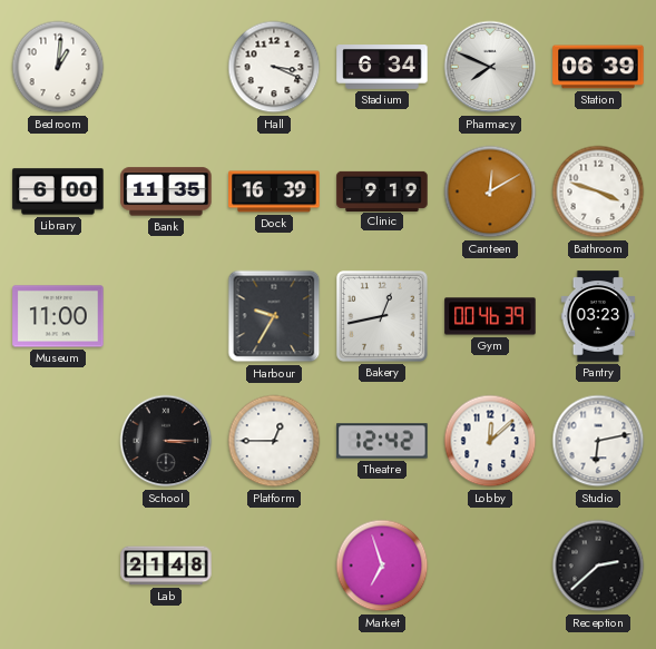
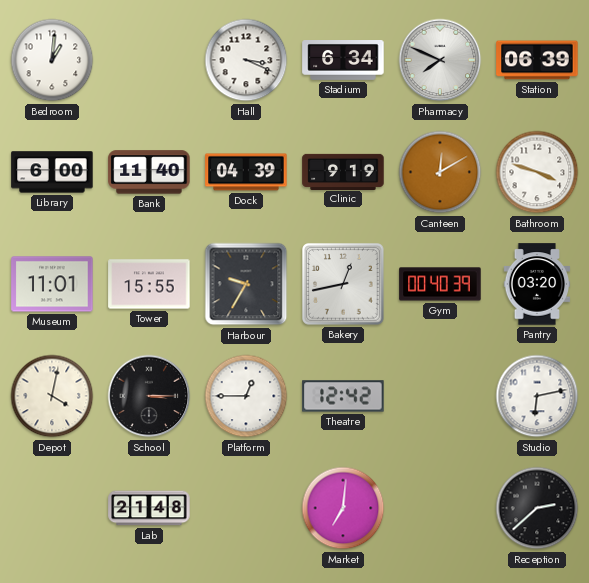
Bank: 11:35 -> 11:40
Dock: 16:39 -> 04:39
Museum: 11:00 -> 11:01
Tower: none -> 15:55
Gym: 00:46 -> 00:40
Pantry: 03:23 -> 03:20
Depot: none -> 4:02
Lobby: 12:08 -> none
Market: 6:57 -> 7:01
